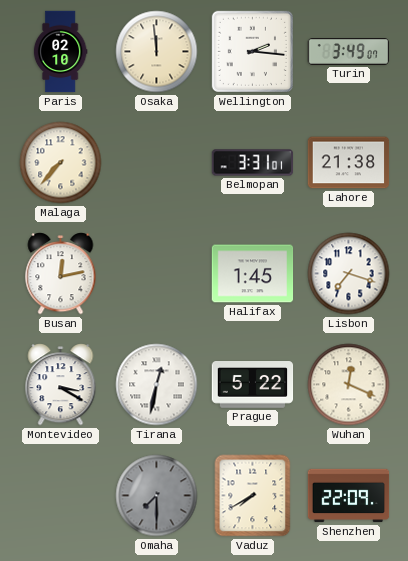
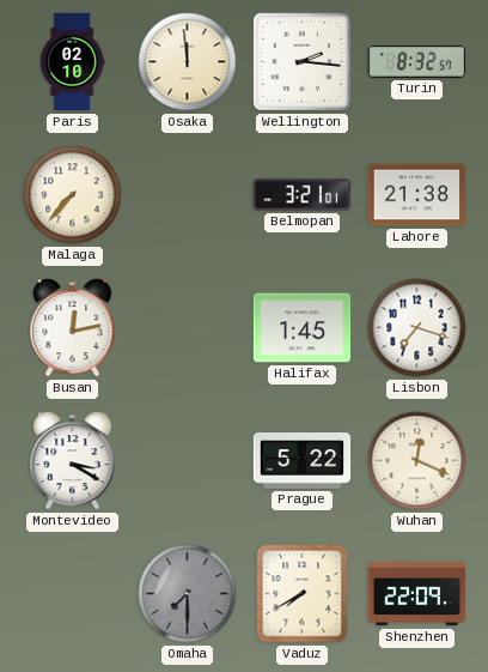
Turin: 3:49 -> 8:32
Belmopan: 3:31 -> 3:21
Tirana: 12:32 -> none
